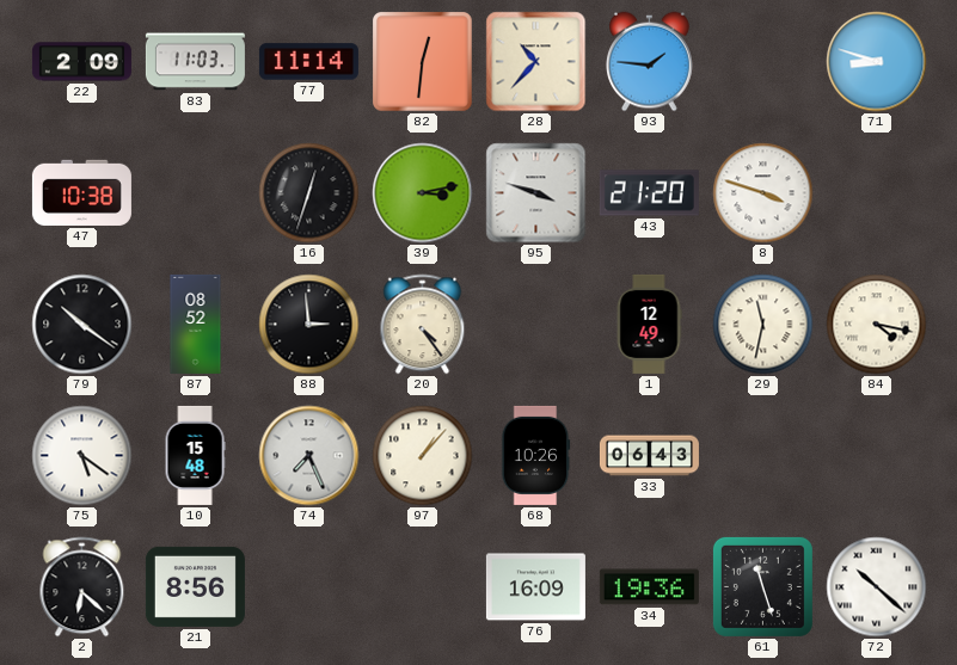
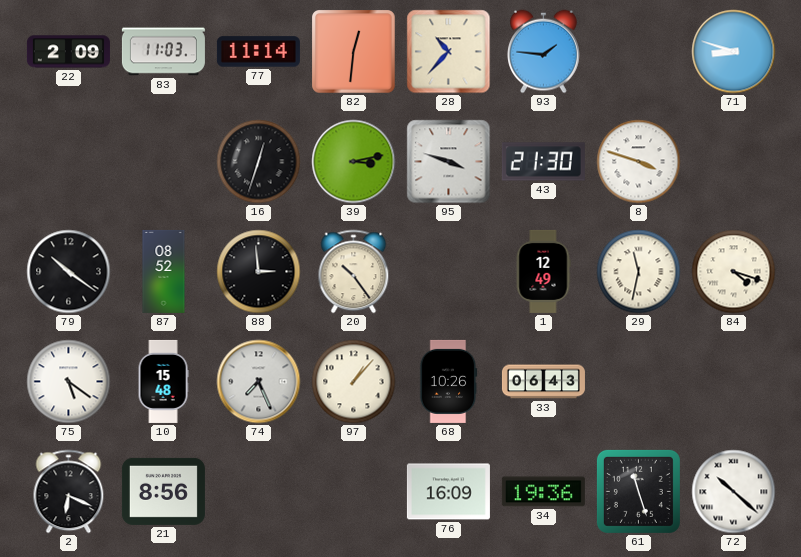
47: 10:38 -> none
43: 21:20 -> 21:30
20: 4:24 -> 10:24
84: 4:17 -> 4:18
2: 6:22 -> 6:19
